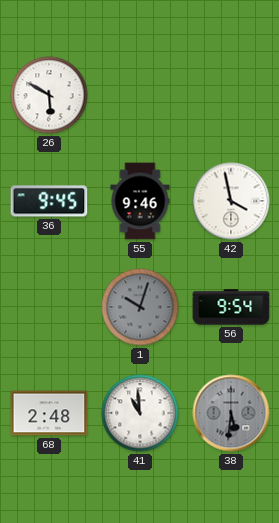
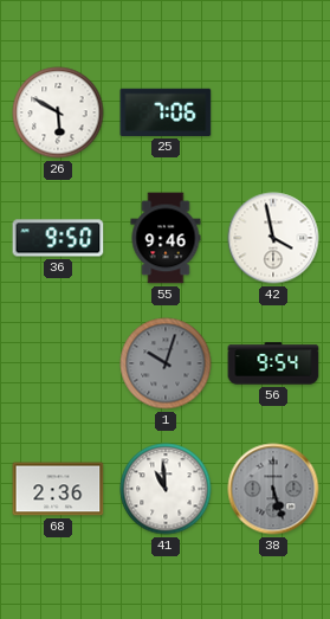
25: none -> 7:06
36: 9:45 -> 9:50
68: 2:48 -> 2:36
38: 5:31 -> 5:27
